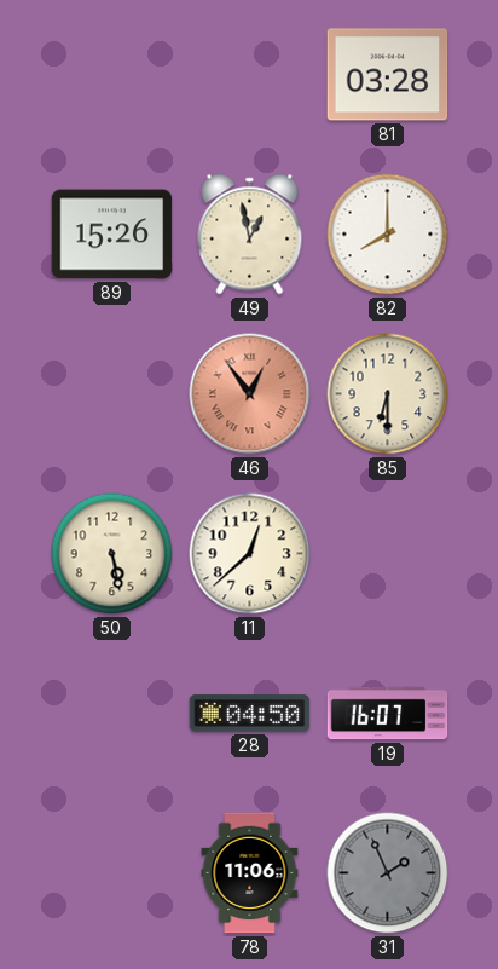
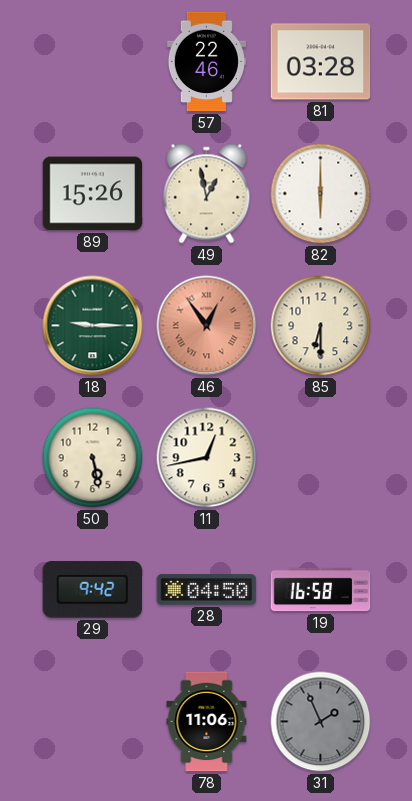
57: none -> 22:46
82: 8:00 -> 6:00
18: none -> 9:15
11: 12:38 -> 12:43
29: none -> 9:42
19: 16:07 -> 16:58
